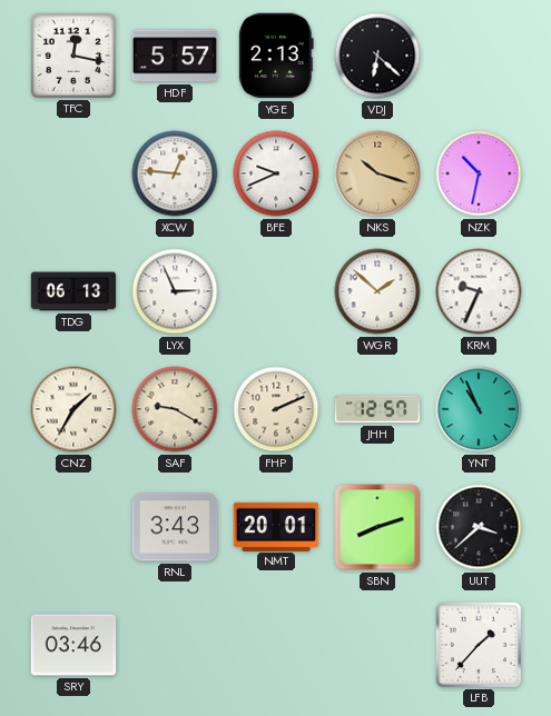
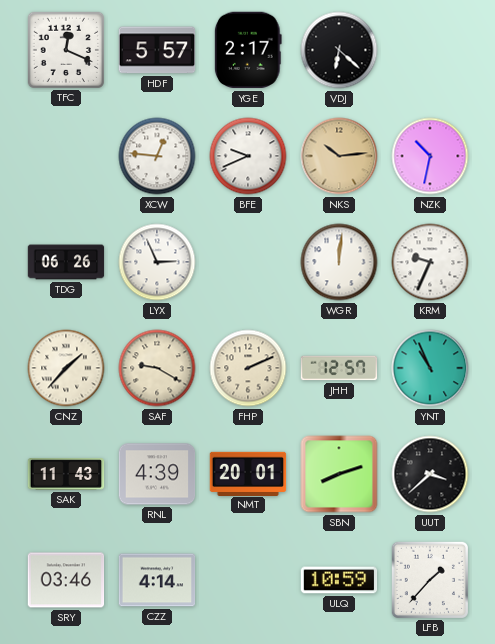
TFC: 12:17 -> 12:19
YGE: 2:13 -> 2:17
NKS: 10:18 -> 10:14
TDG: 06:13 -> 06:26
WGR: 1:52 -> 12:01
CNZ: 1:35 -> 1:37
SAK: none -> 11:43
RNL: 3:43 -> 4:39
CZZ: none -> 4:14
ULQ: none -> 10:59
